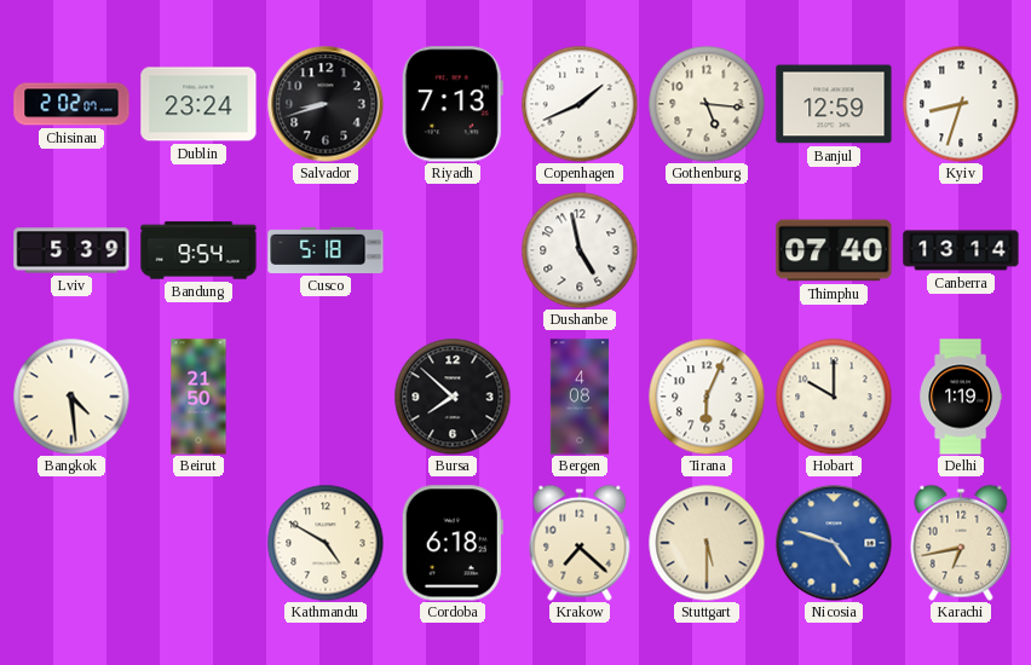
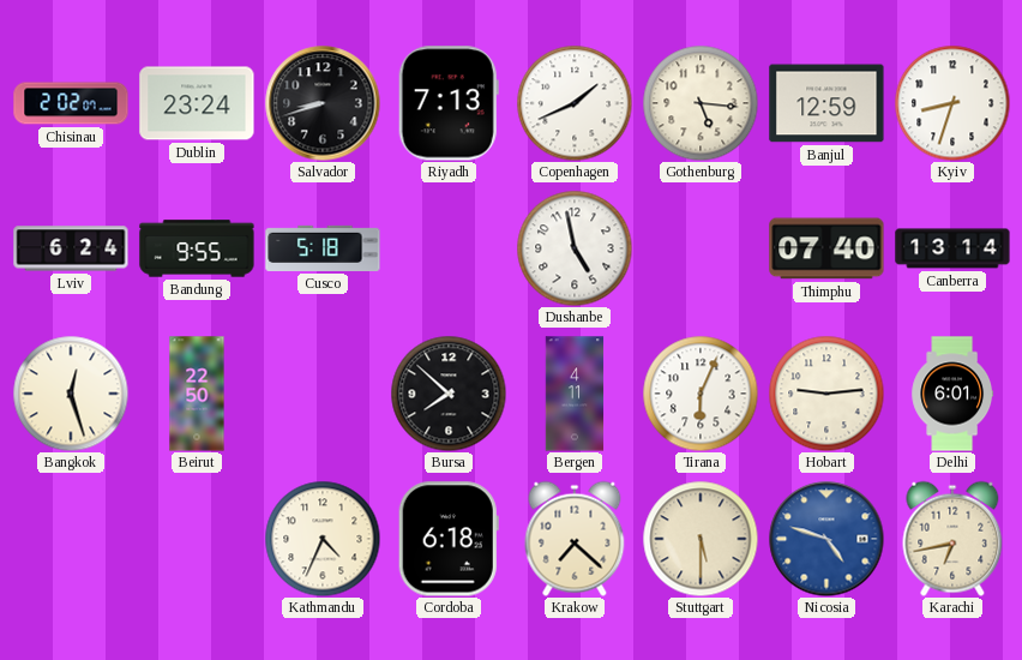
Lviv: 5:39 -> 6:24
Bandung: 9:54 -> 9:55
Bangkok: 4:29 -> 12:27
Beirut: 21:50 -> 22:50
Bergen: 4:08 -> 4:11
Hobart: 10:00 -> 9:14
Delhi: 1:19 -> 6:01
Kathmandu: 4:50 -> 4:34
